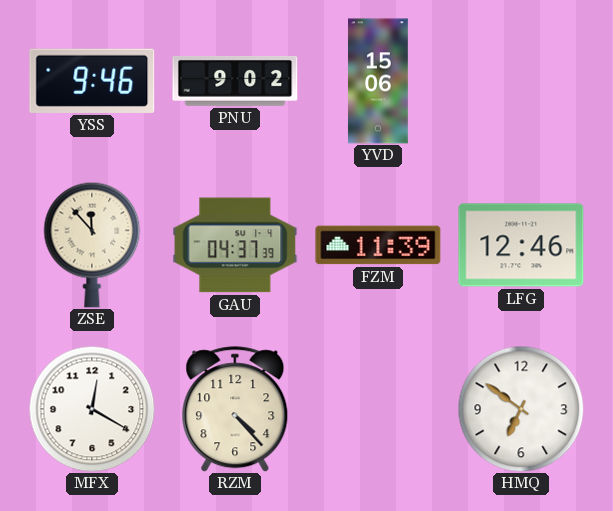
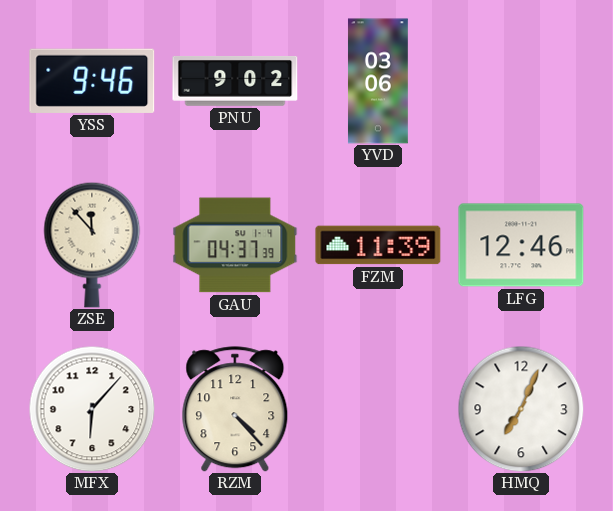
YVD: 15:06 -> 03:06
MFX: 12:20 -> 6:07
HMQ: 6:51 -> 7:04
